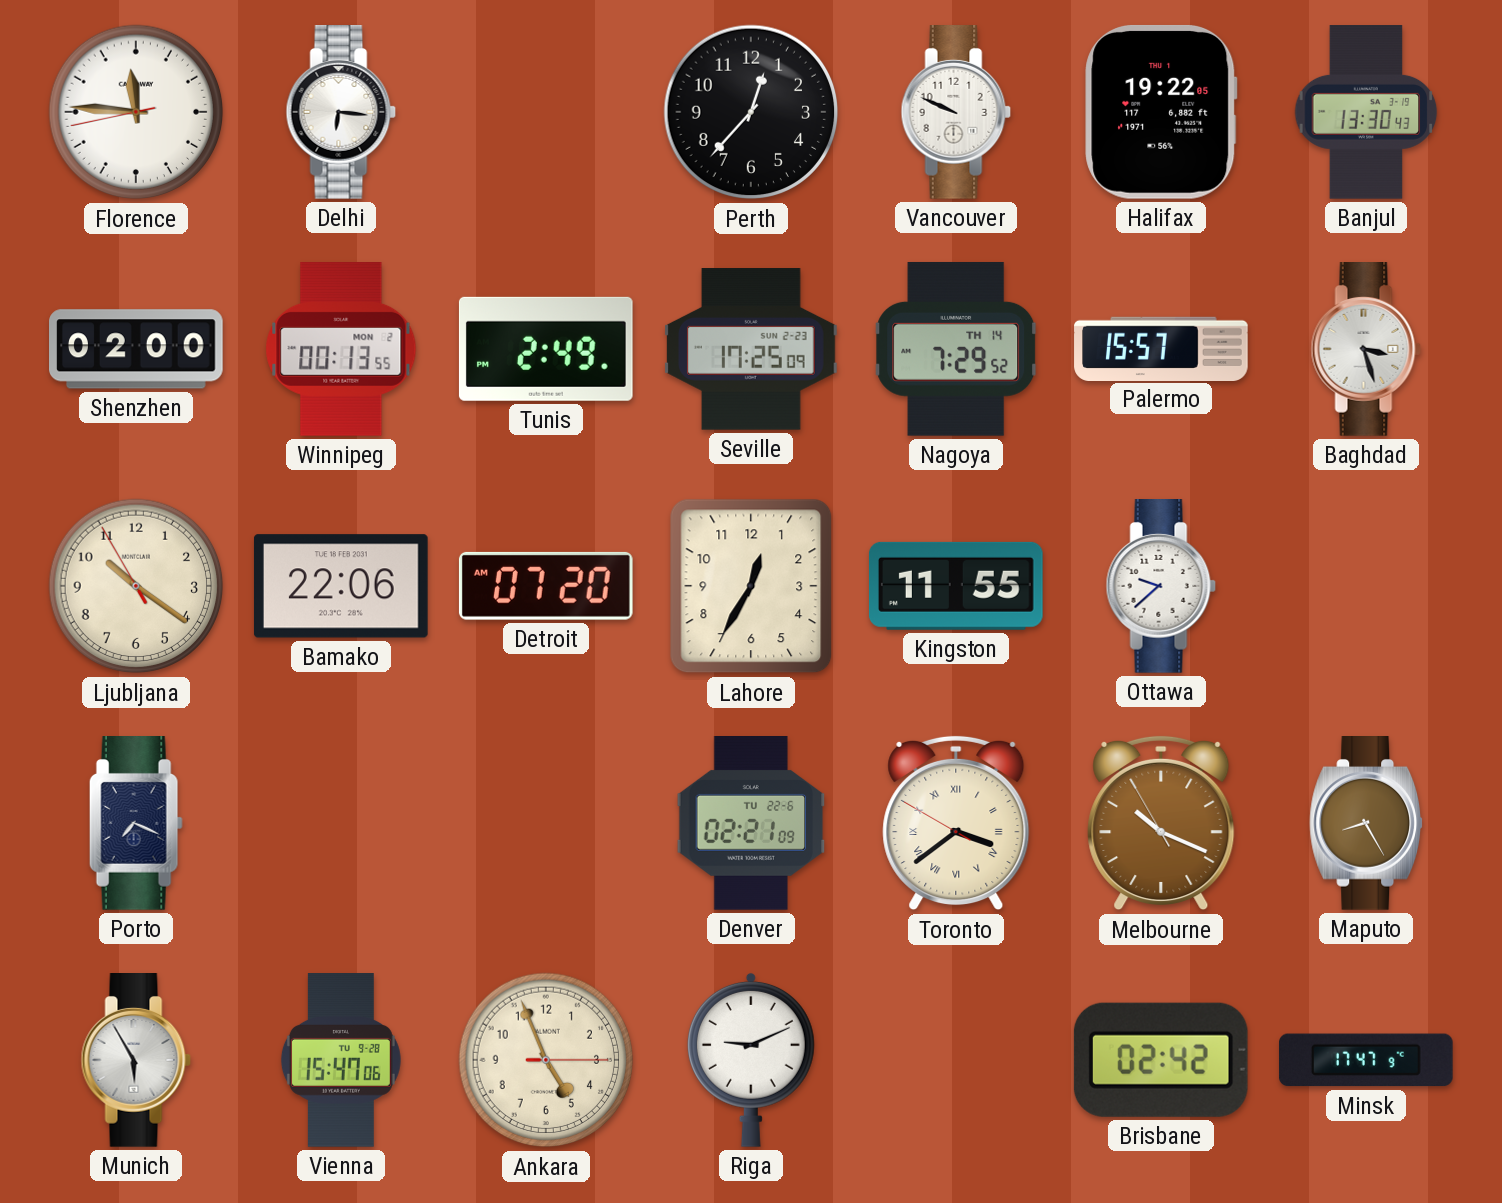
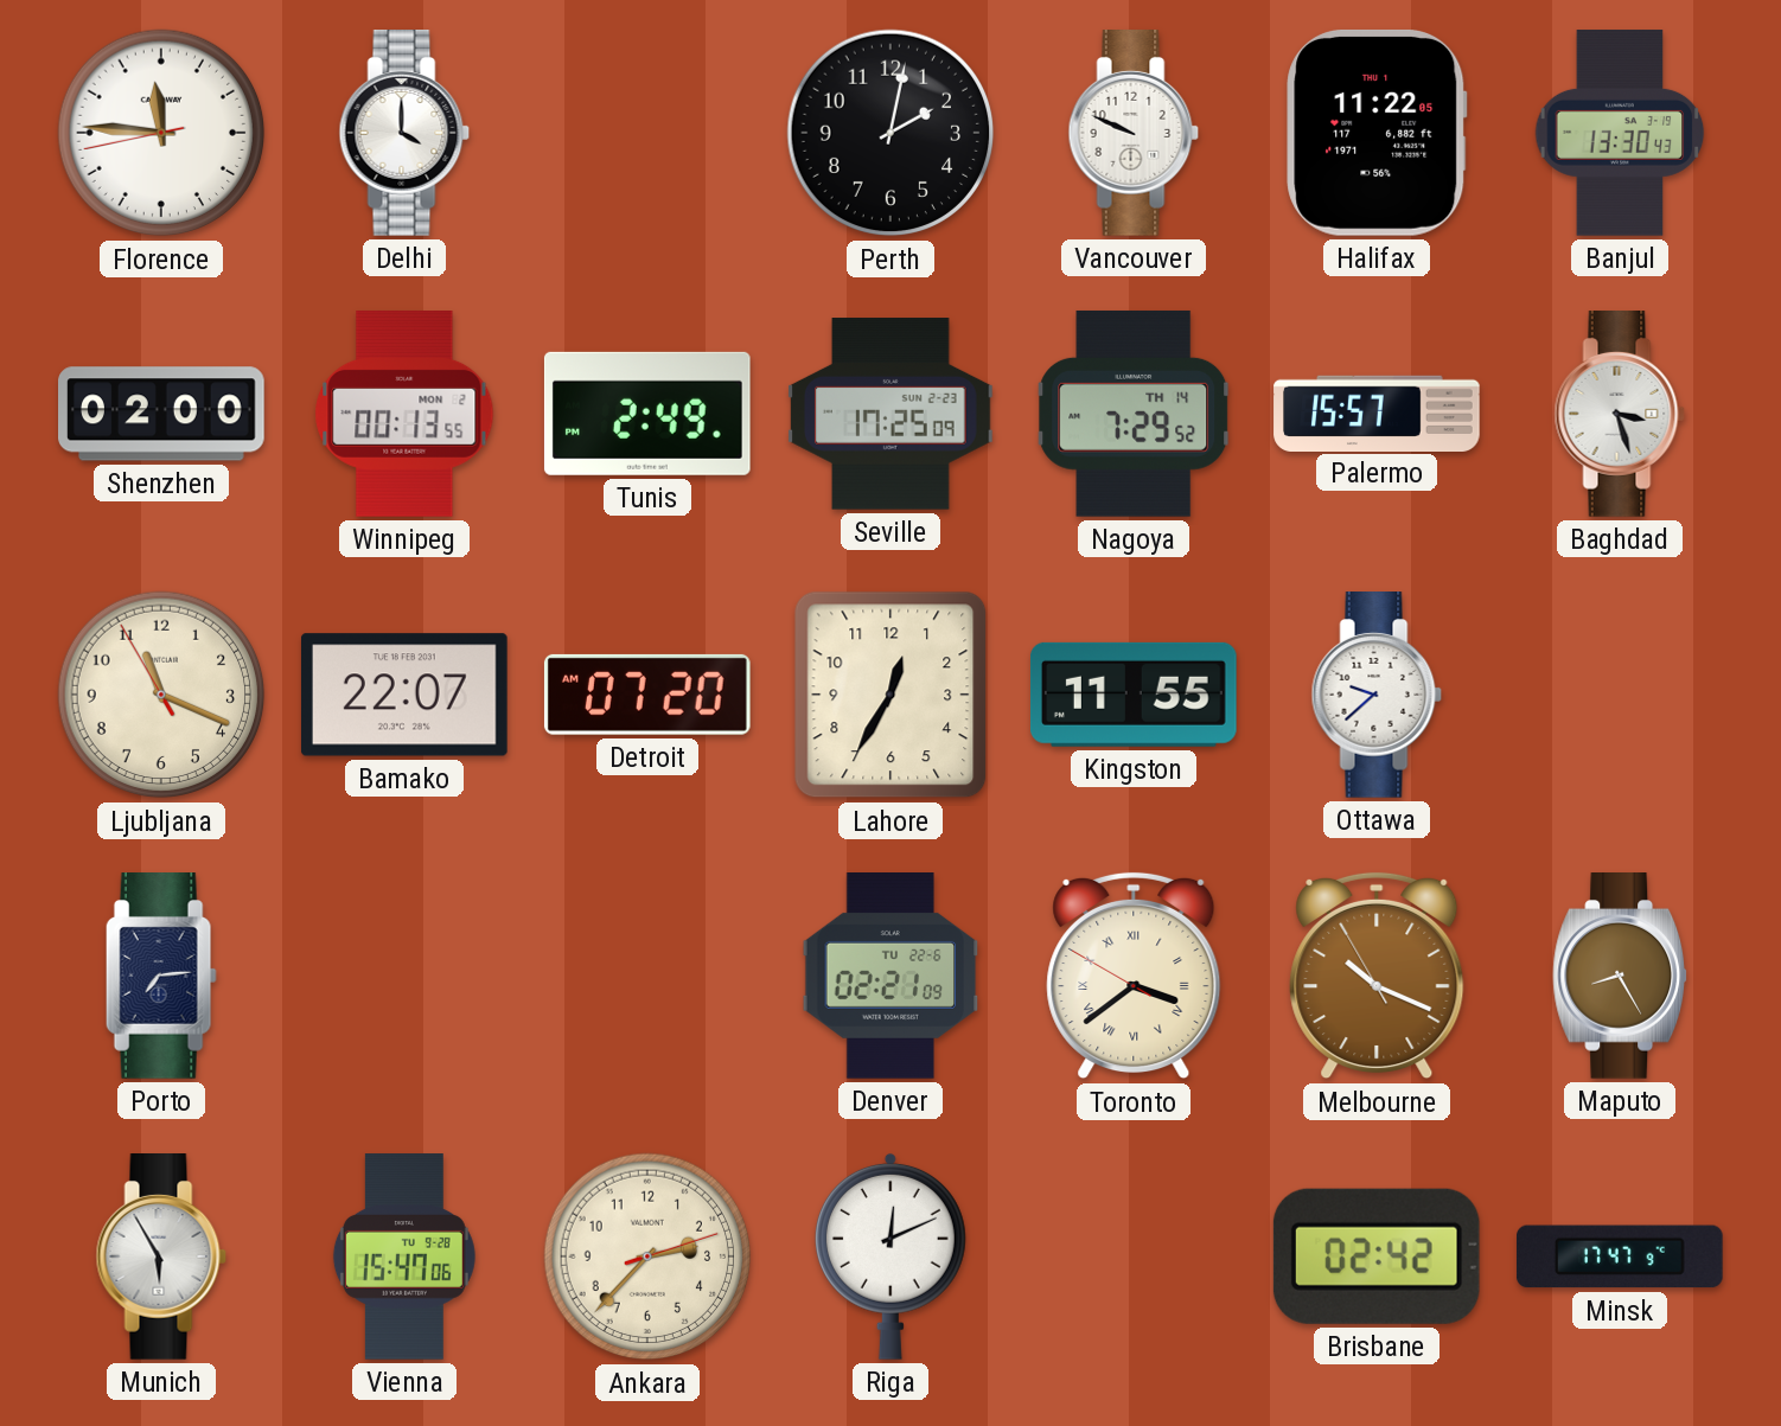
Delhi: 6:16 -> 4:00
Perth: 12:37 -> 2:02
Halifax: 19:22 -> 11:22
Ljubljana: 10:20 -> 11:18
Bamako: 22:06 -> 22:07
Porto: 7:19 -> 7:14
Ankara: 4:56 -> 2:37
Riga: 9:11 -> 12:11
